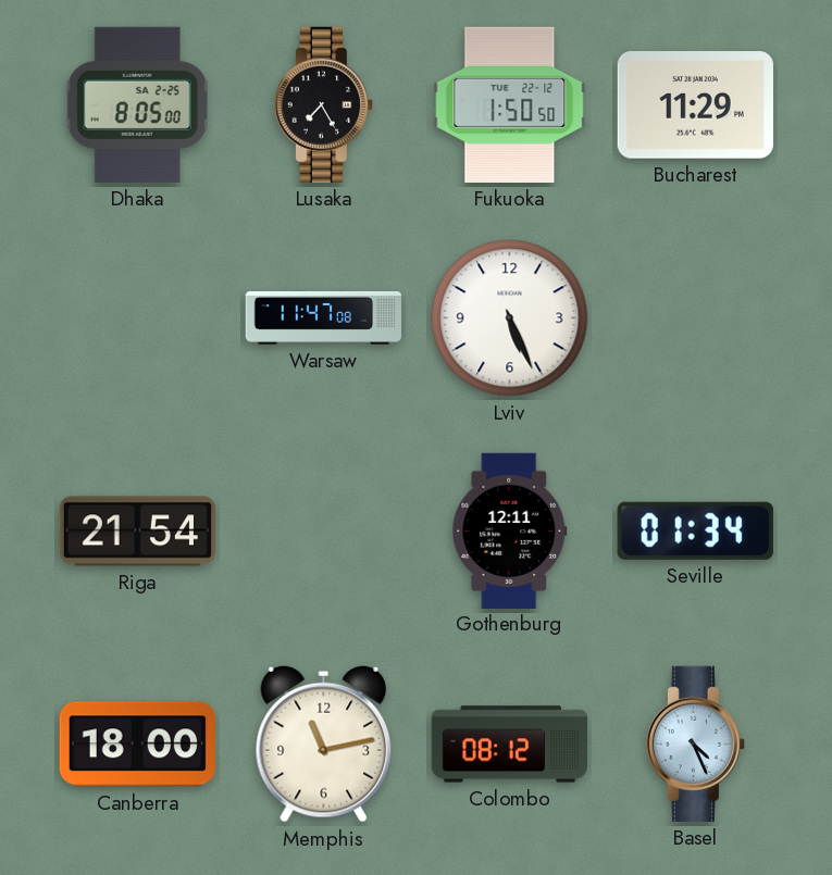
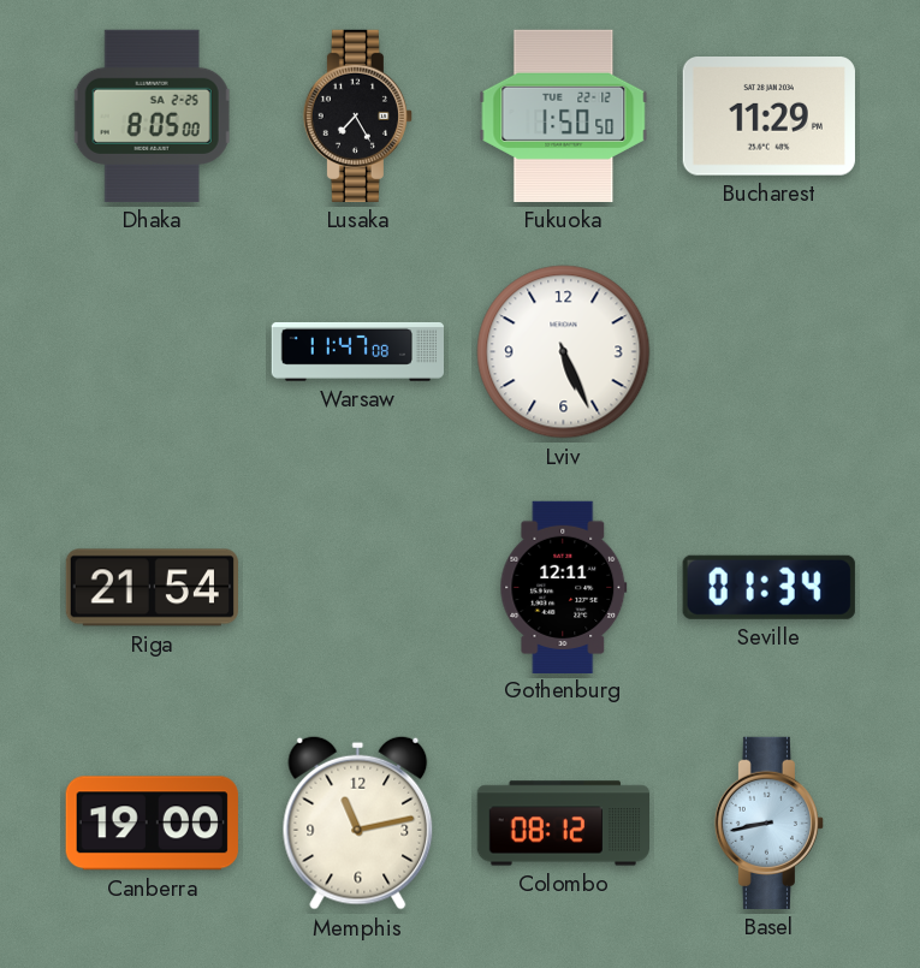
Canberra: 18:00 -> 19:00
Basel: 4:26 -> 8:43
